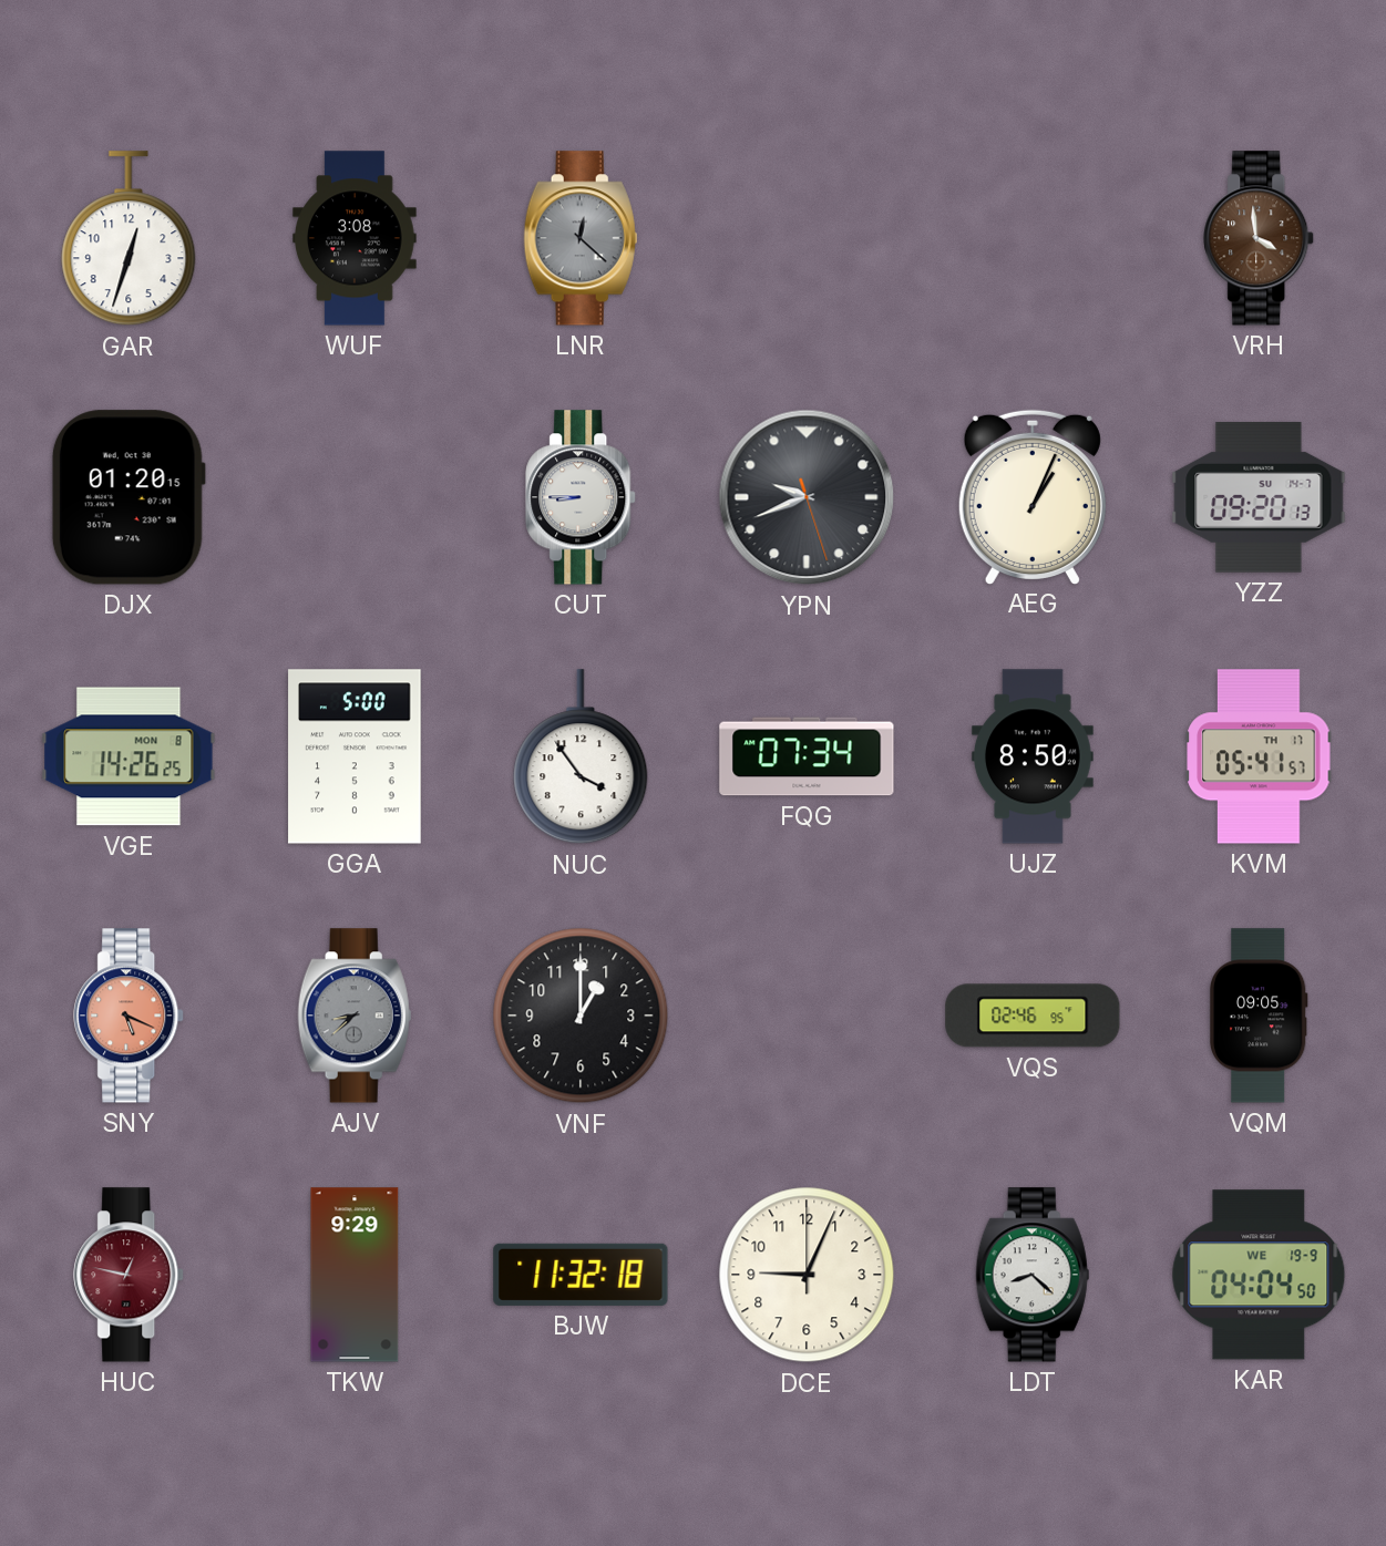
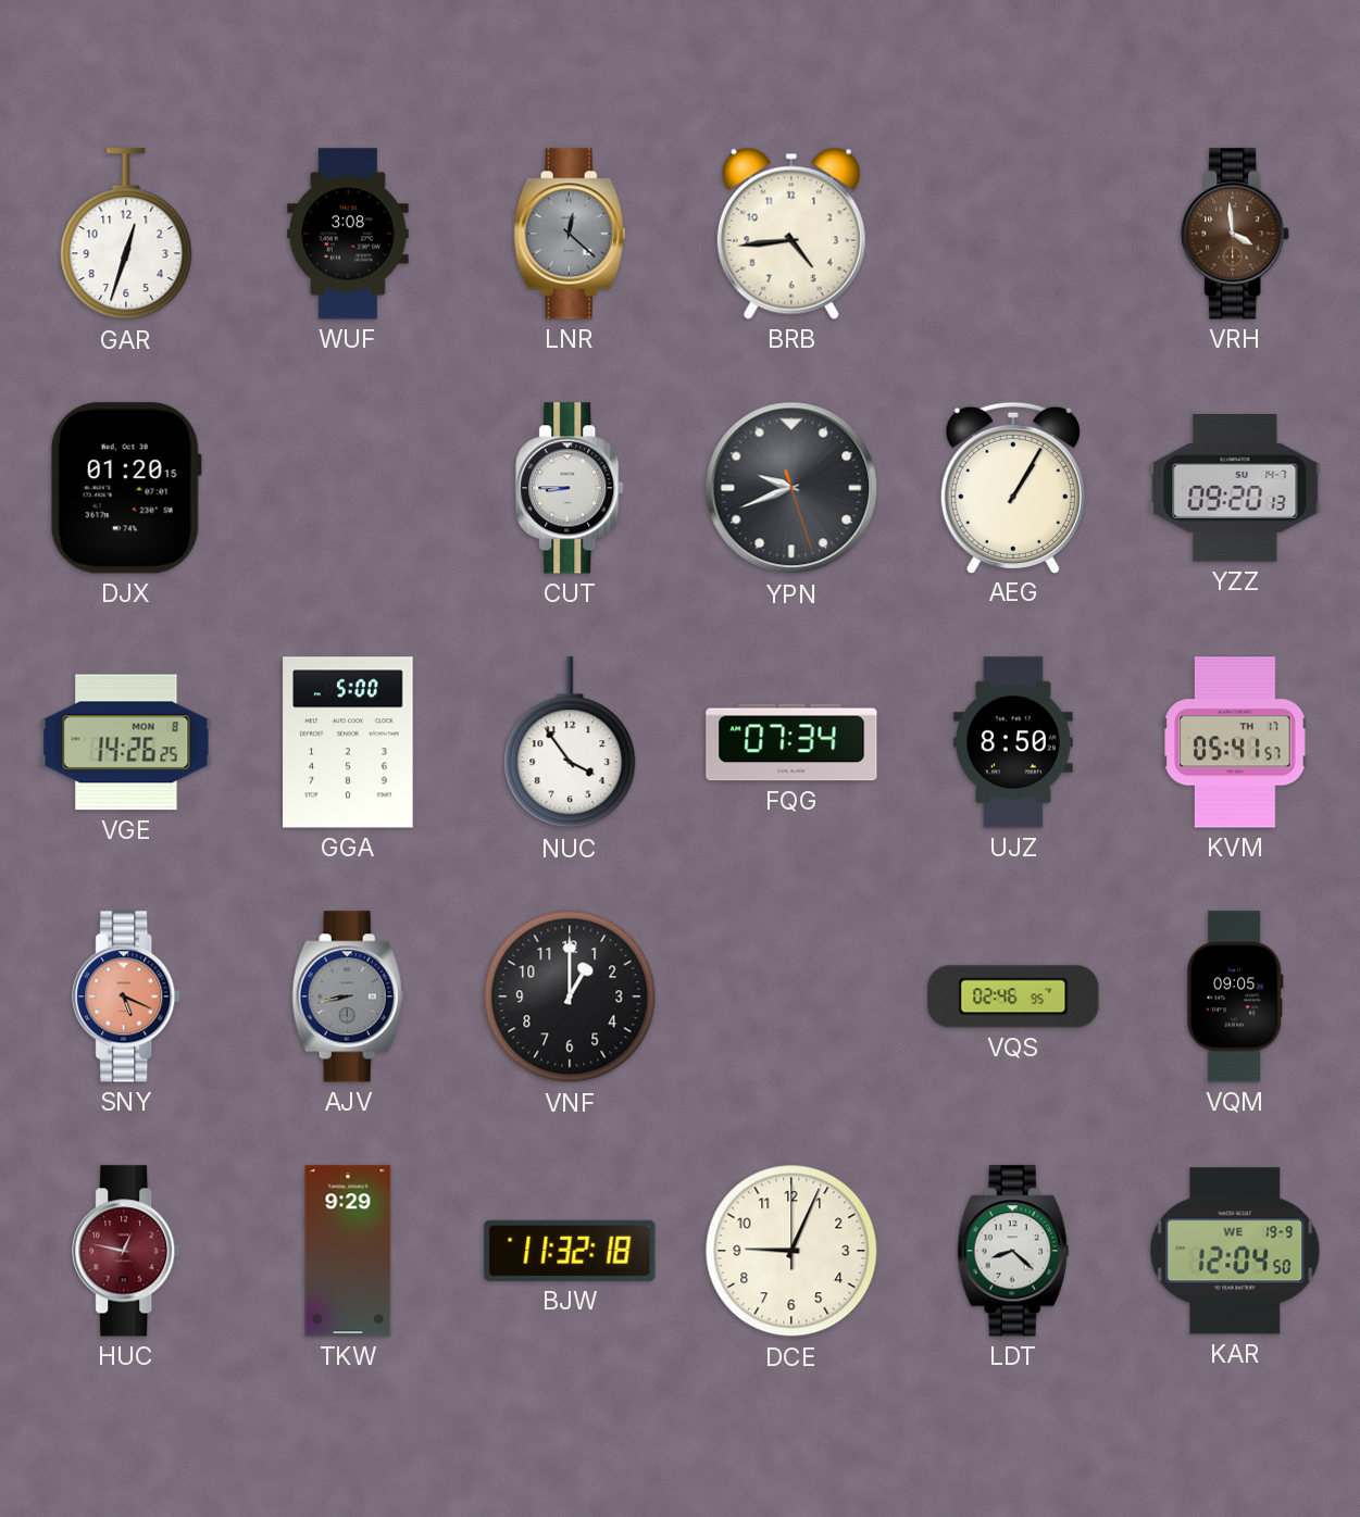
BRB: none -> 4:44
AEG: 1:04 -> 1:05
AJV: 8:38 -> 8:43
KAR: 04:04 -> 12:04
